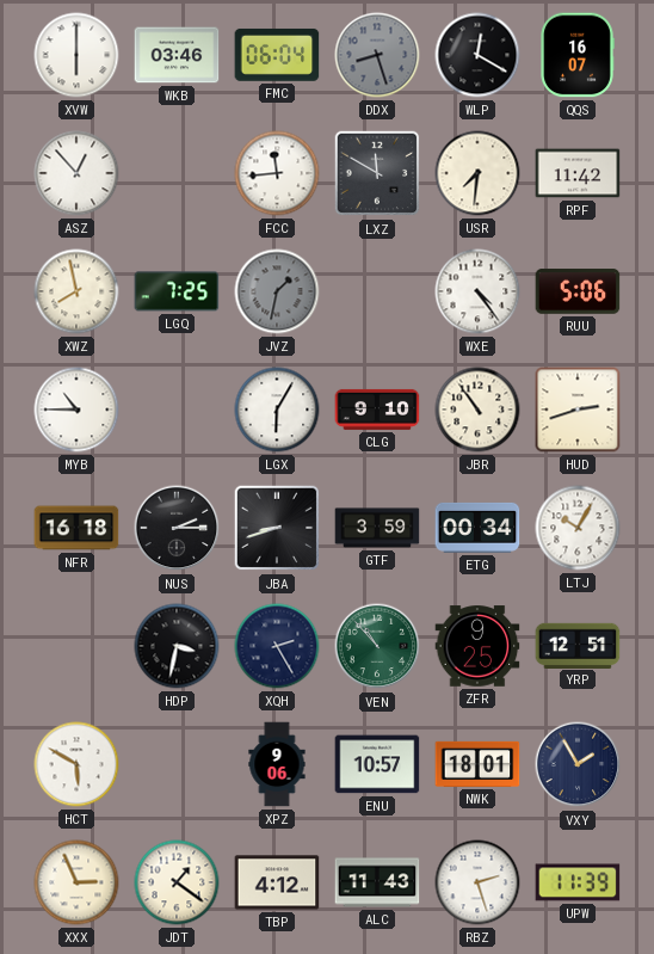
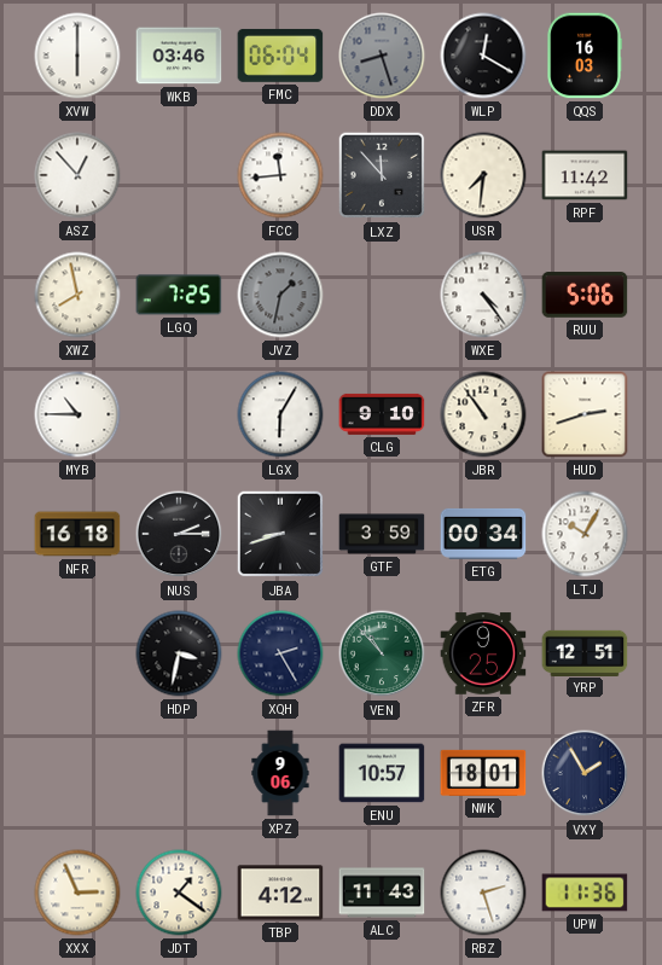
QQS: 16:07 -> 16:03
LXZ: 11:50 -> 11:53
HCT: 5:50 -> none
UPW: 11:39 -> 11:36
